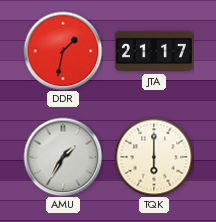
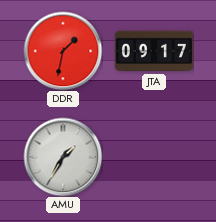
JTA: 21:17 -> 09:17
TQK: 6:00 -> none
